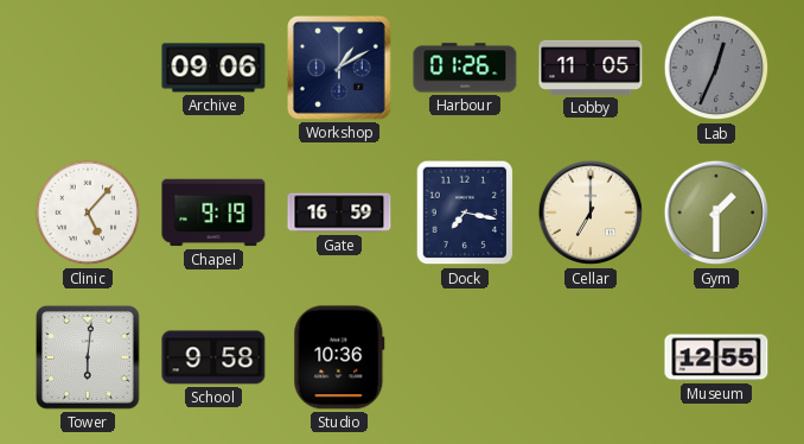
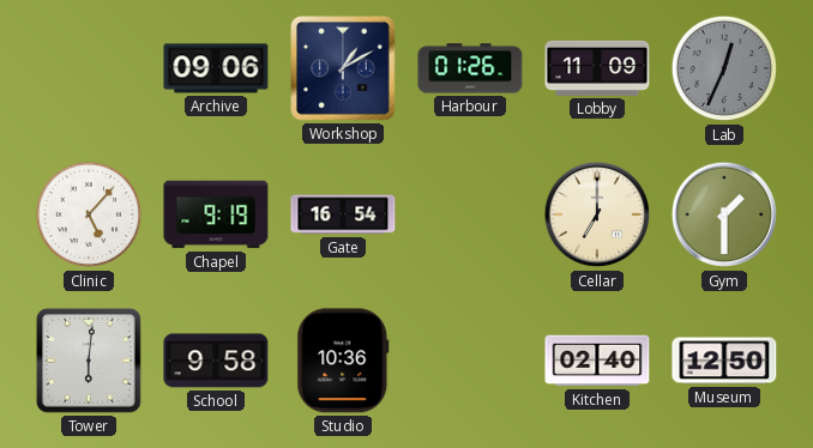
Lobby: 11:05 -> 11:09
Gate: 16:59 -> 16:54
Dock: 7:17 -> none
Kitchen: none -> 02:40
Museum: 12:55 -> 12:50
